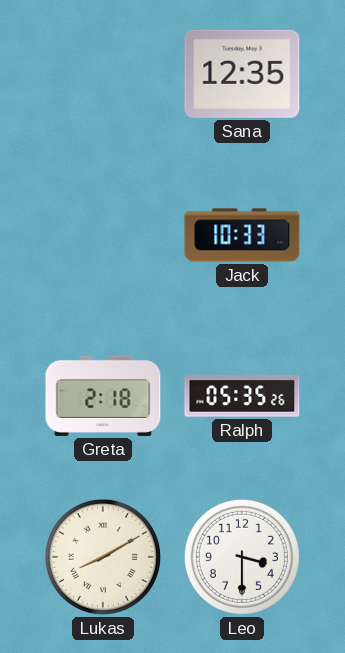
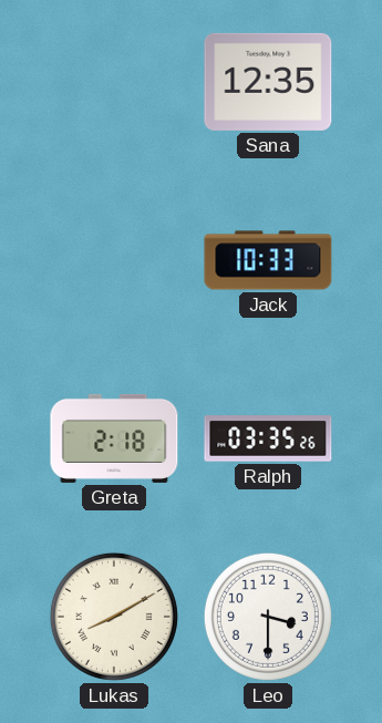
Ralph: 05:35 -> 03:35
